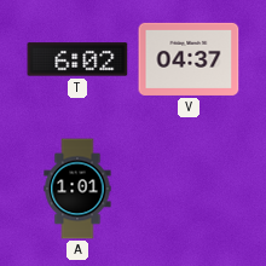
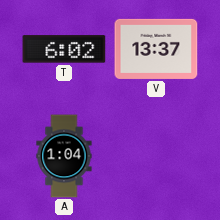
V: 04:37 -> 13:37
A: 1:01 -> 1:04
